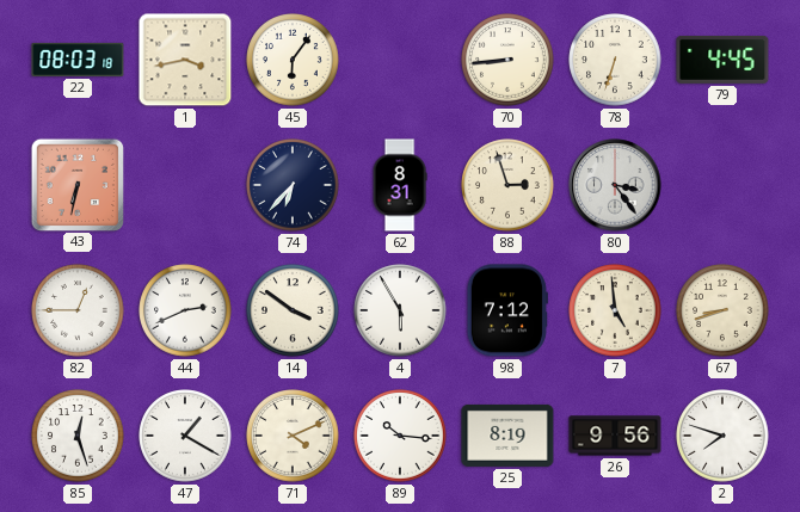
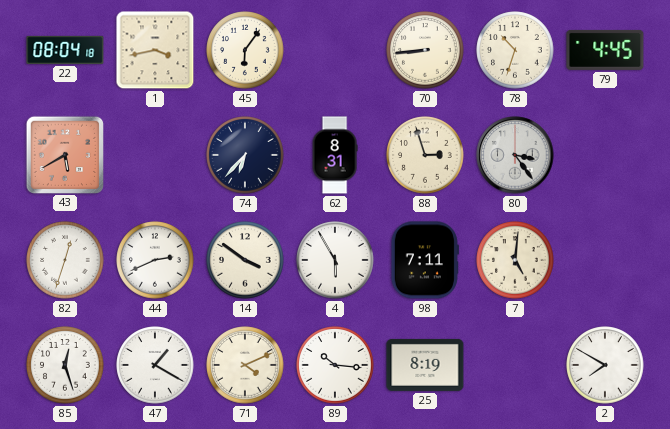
22: 08:03 -> 08:04
78: 6:33 -> 10:33
43: 6:32 -> 5:40
82: 12:45 -> 12:33
98: 7:12 -> 7:11
7: 4:59 -> 5:01
67: 8:42 -> none
26: 9:56 -> none
2: 7:48 -> 7:50
